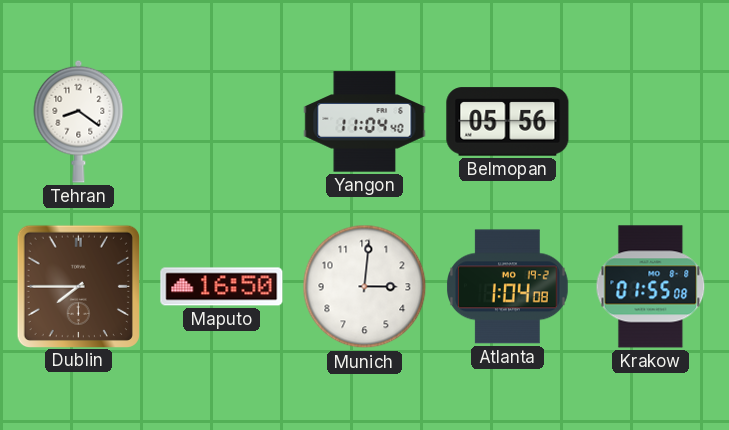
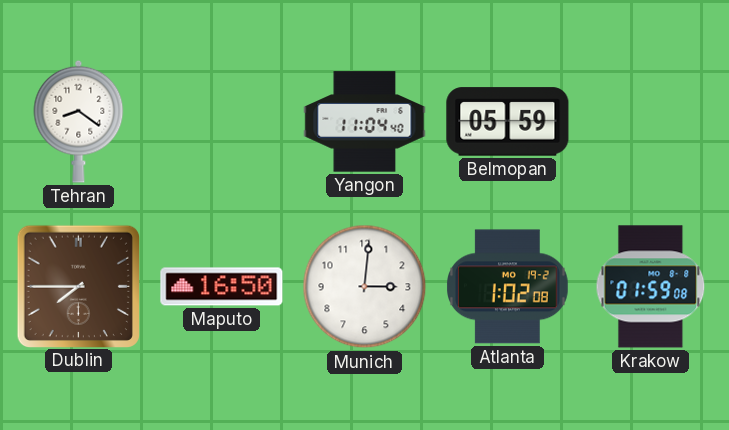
Belmopan: 05:56 -> 05:59
Atlanta: 1:04 -> 1:02
Krakow: 01:55 -> 01:59
